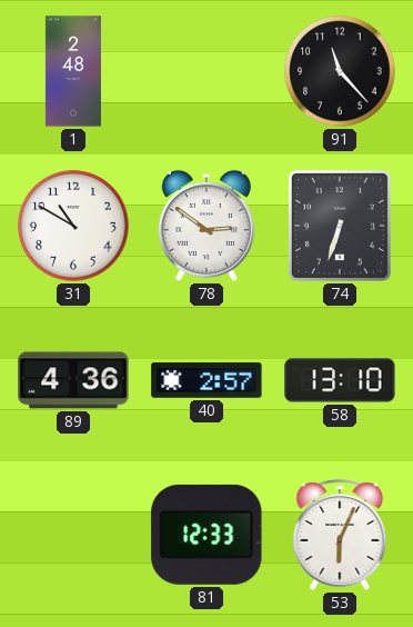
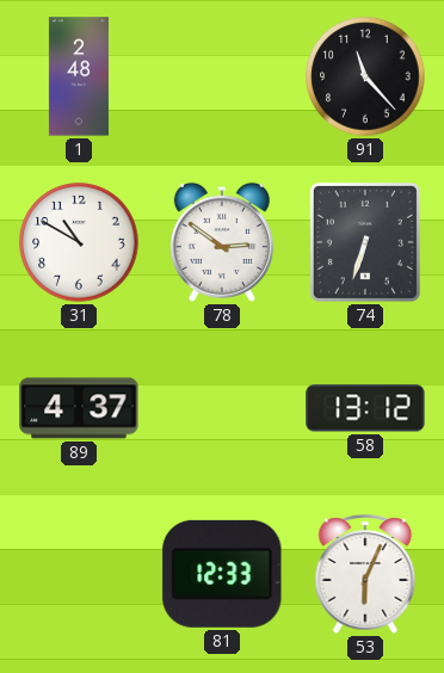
89: 4:36 -> 4:37
40: 2:57 -> none
58: 13:10 -> 13:12
